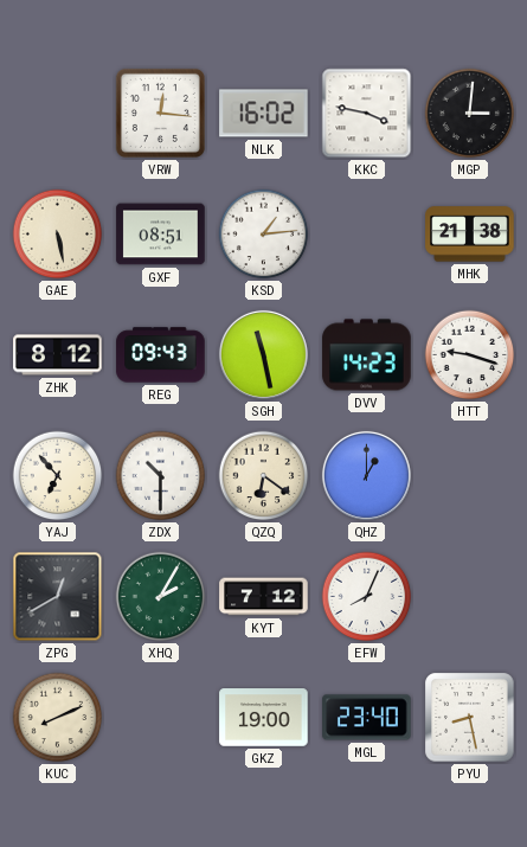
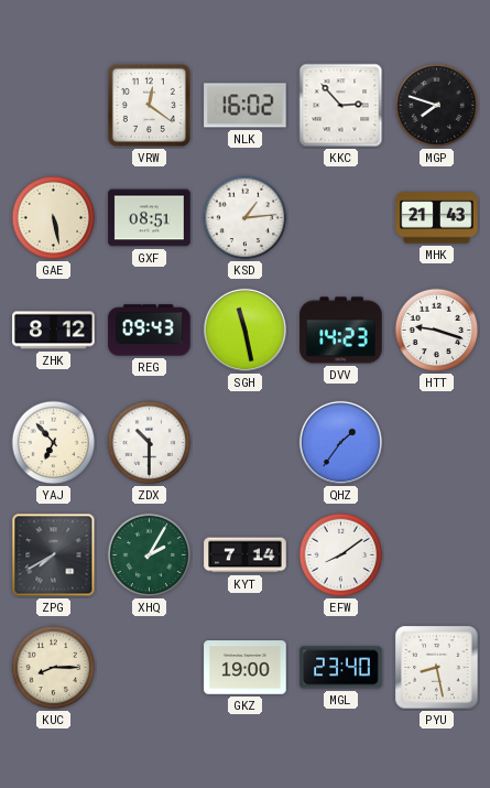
VRW: 12:16 -> 12:21
KKC: 3:47 -> 2:53
MGP: 3:01 -> 7:48
MHK: 21:38 -> 21:43
QZQ: 6:21 -> none
QHZ: 1:00 -> 1:36
ZPG: 12:40 -> 7:40
KYT: 7:12 -> 7:14
EFW: 8:04 -> 8:09
KUC: 8:11 -> 8:15
